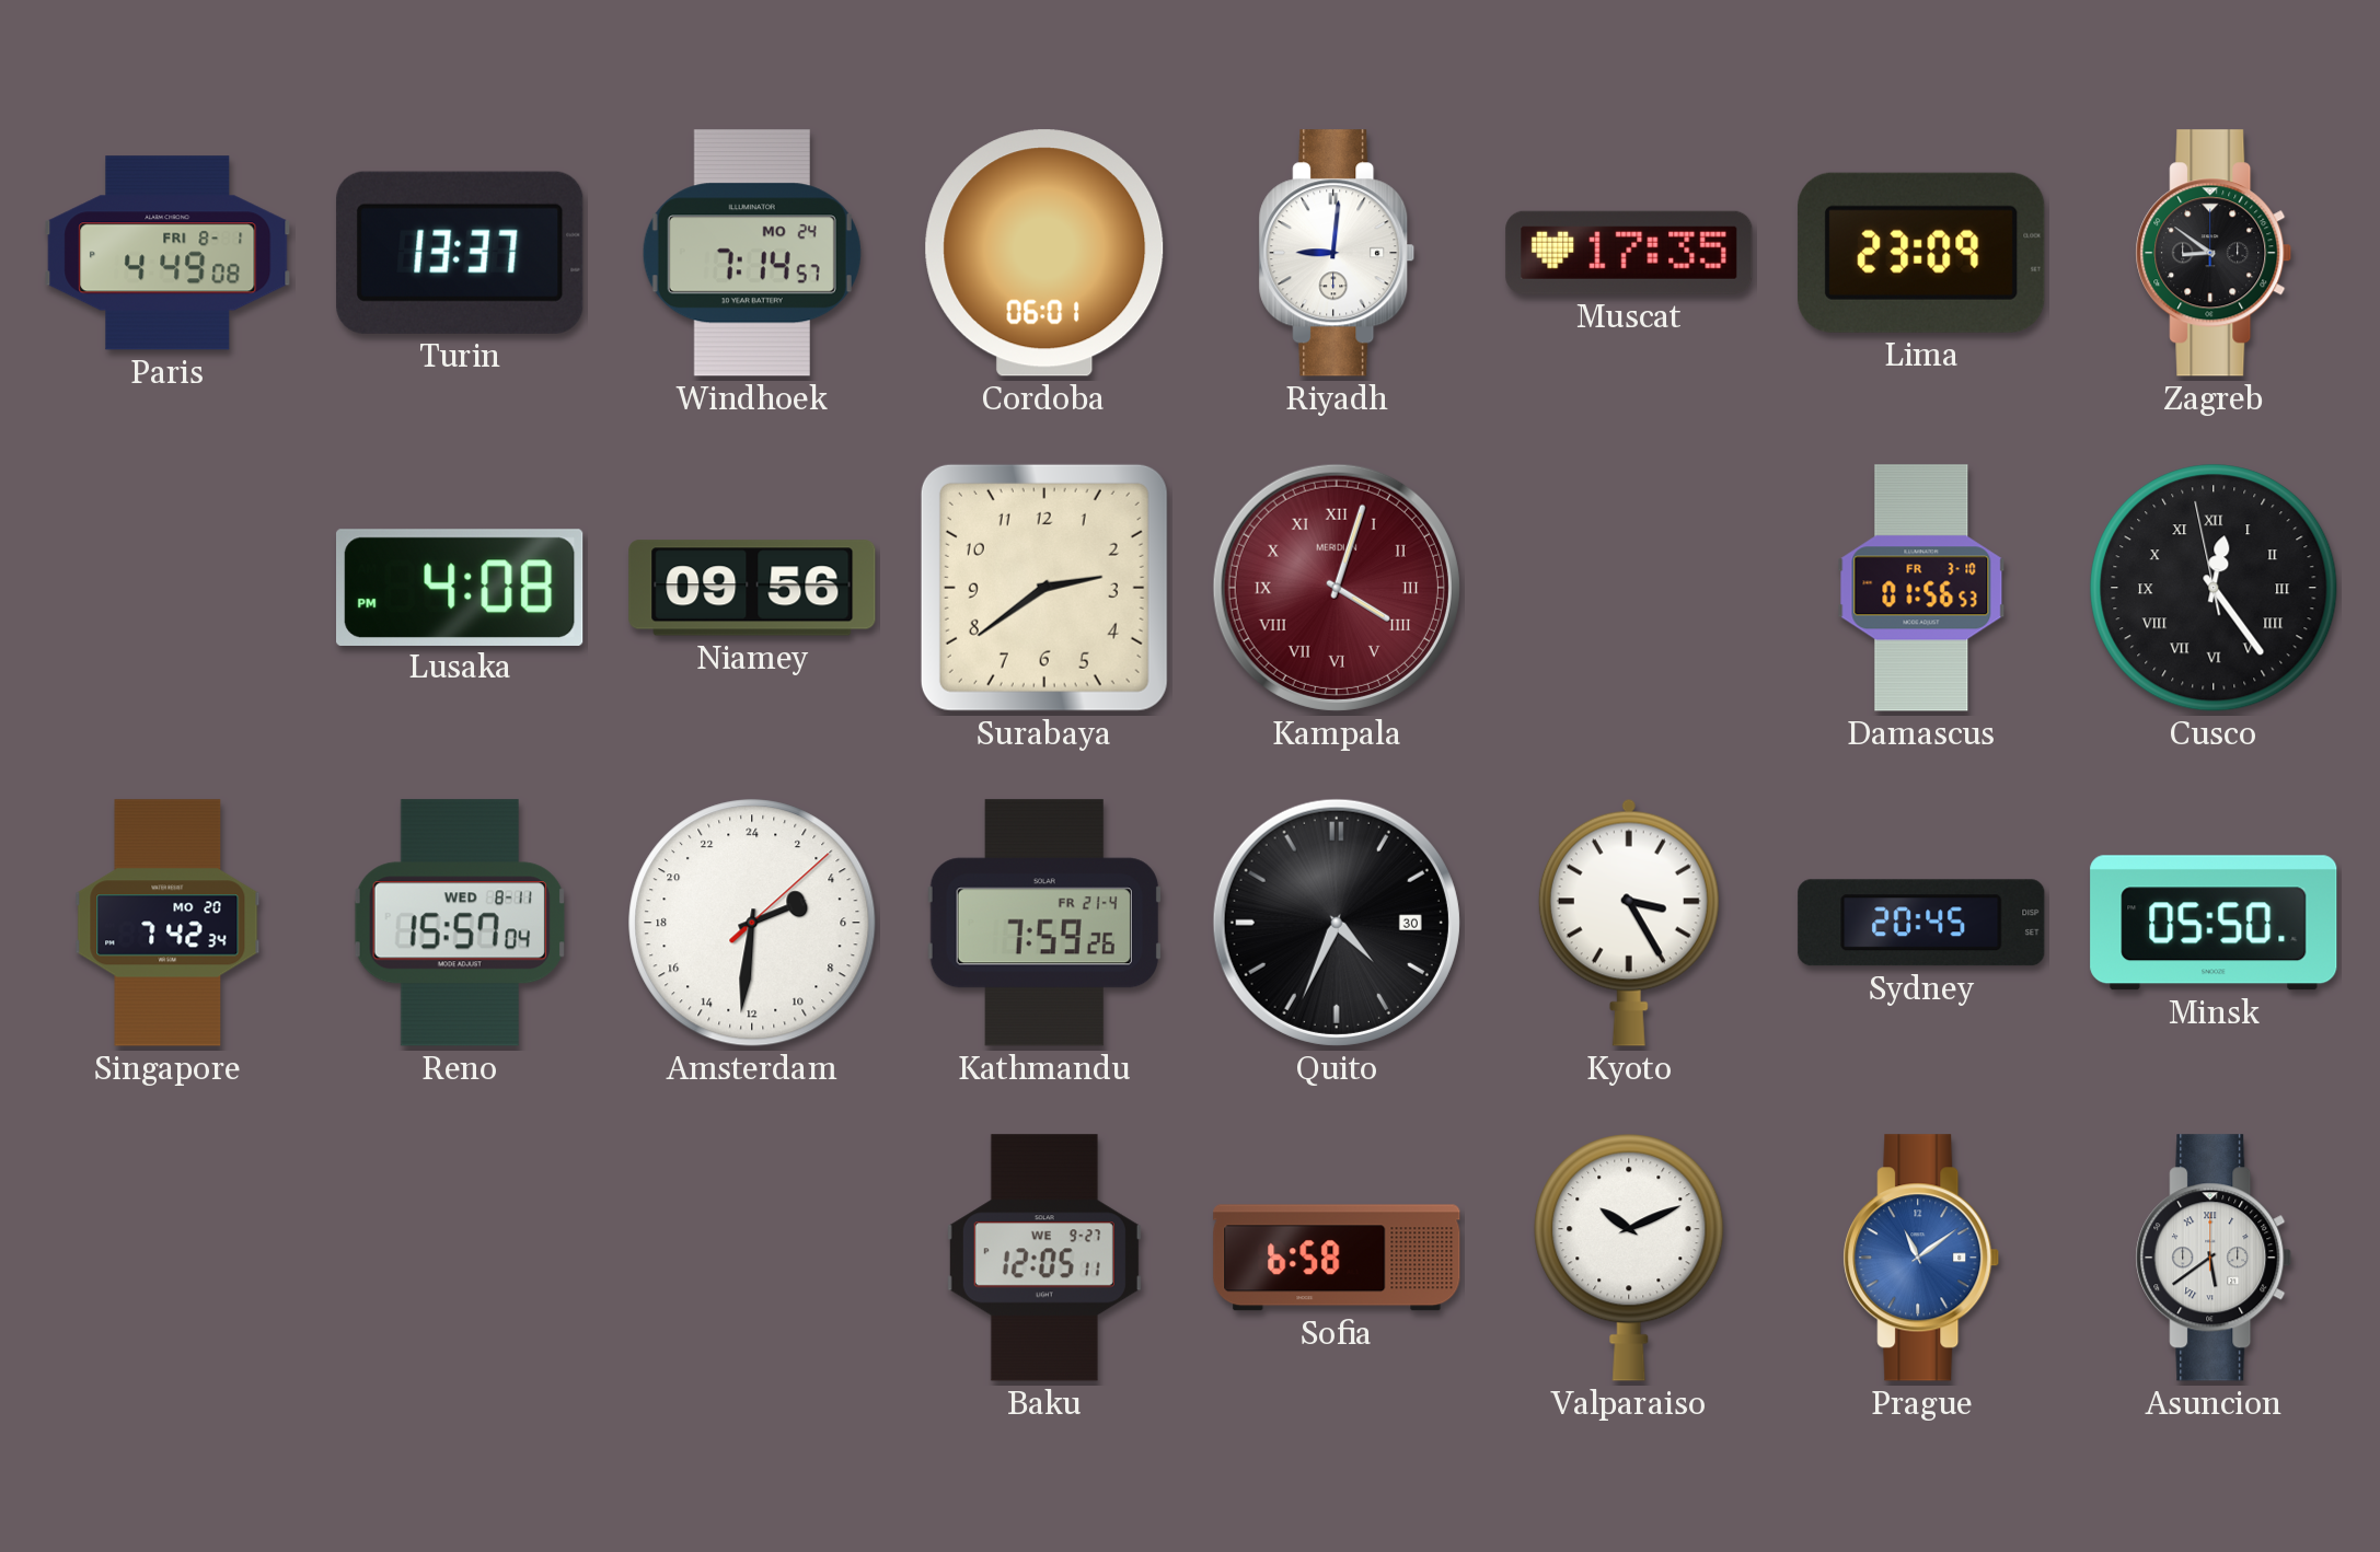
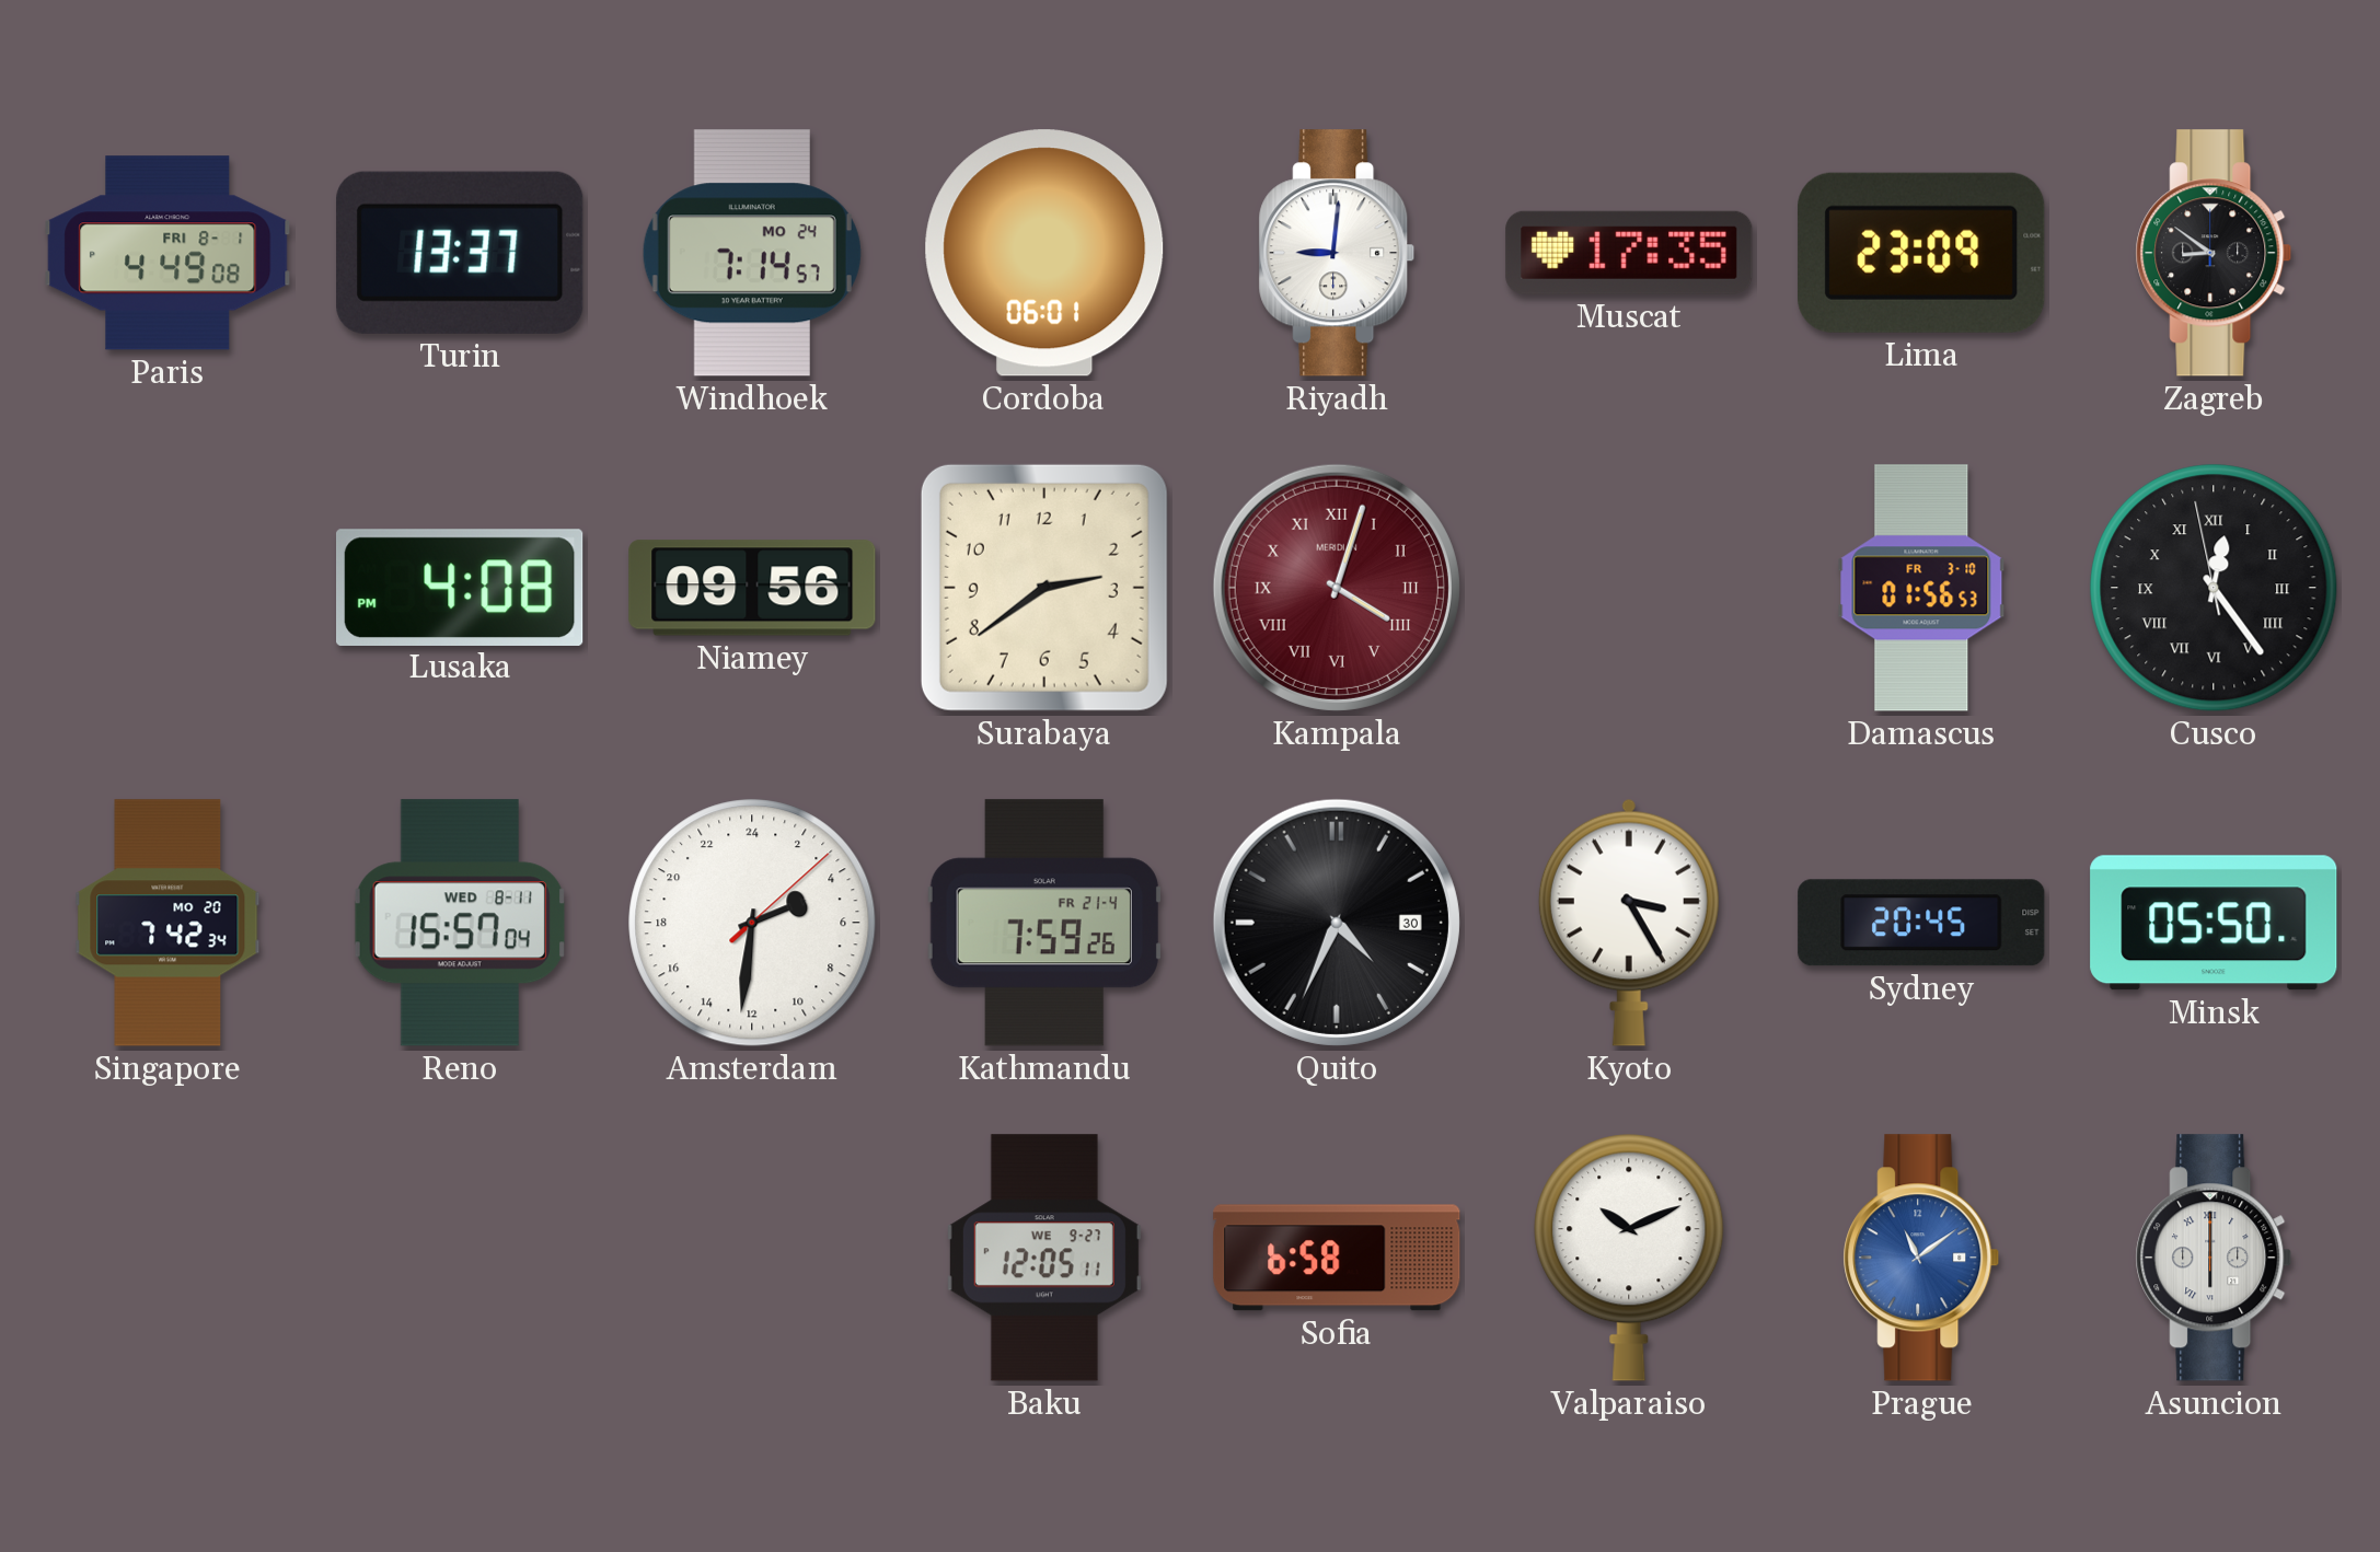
Asuncion: 5:39 -> 6:00
